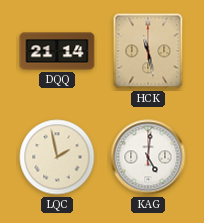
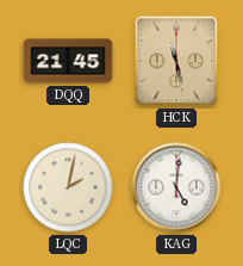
DQQ: 21:14 -> 21:45
LQC: 1:58 -> 2:02
